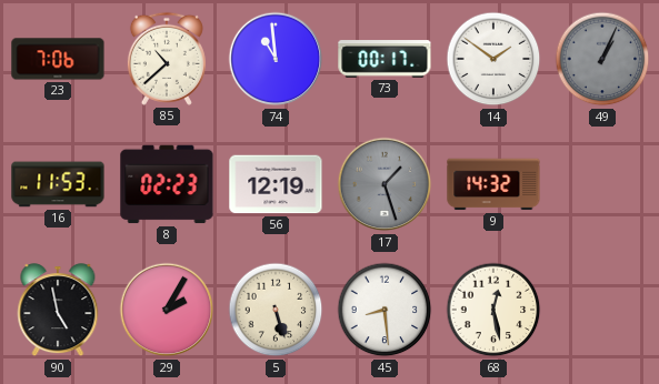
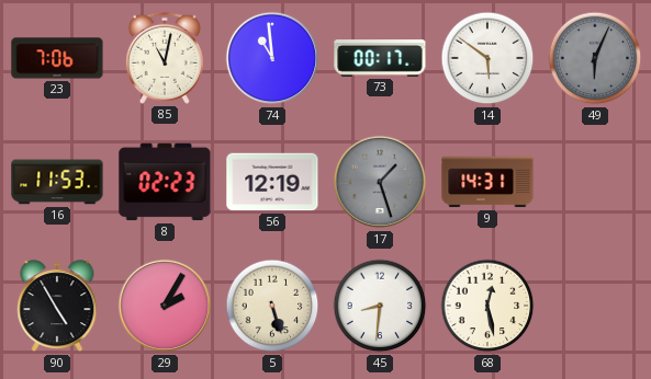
85: 10:38 -> 11:02
14: 1:51 -> 5:51
49: 1:04 -> 6:04
9: 14:32 -> 14:31
90: 4:58 -> 4:55
45: 8:29 -> 8:31
